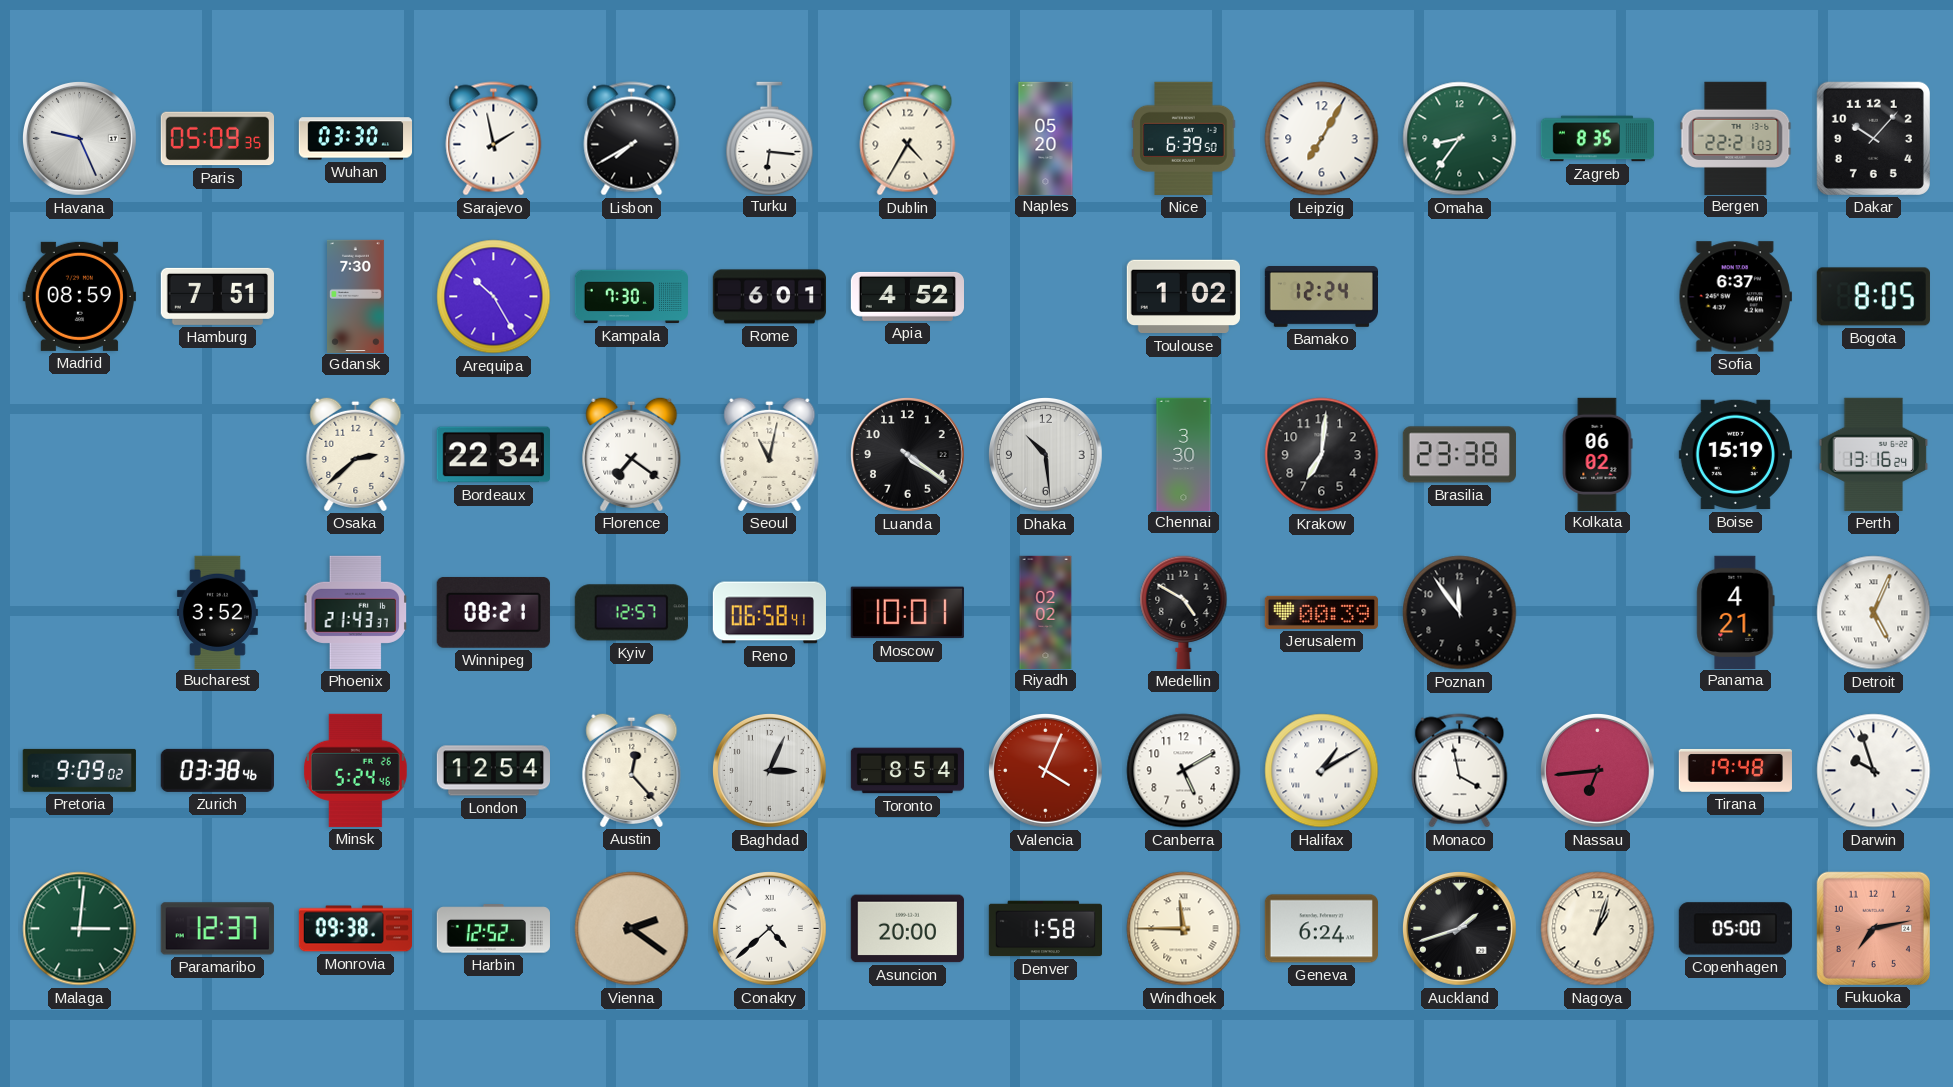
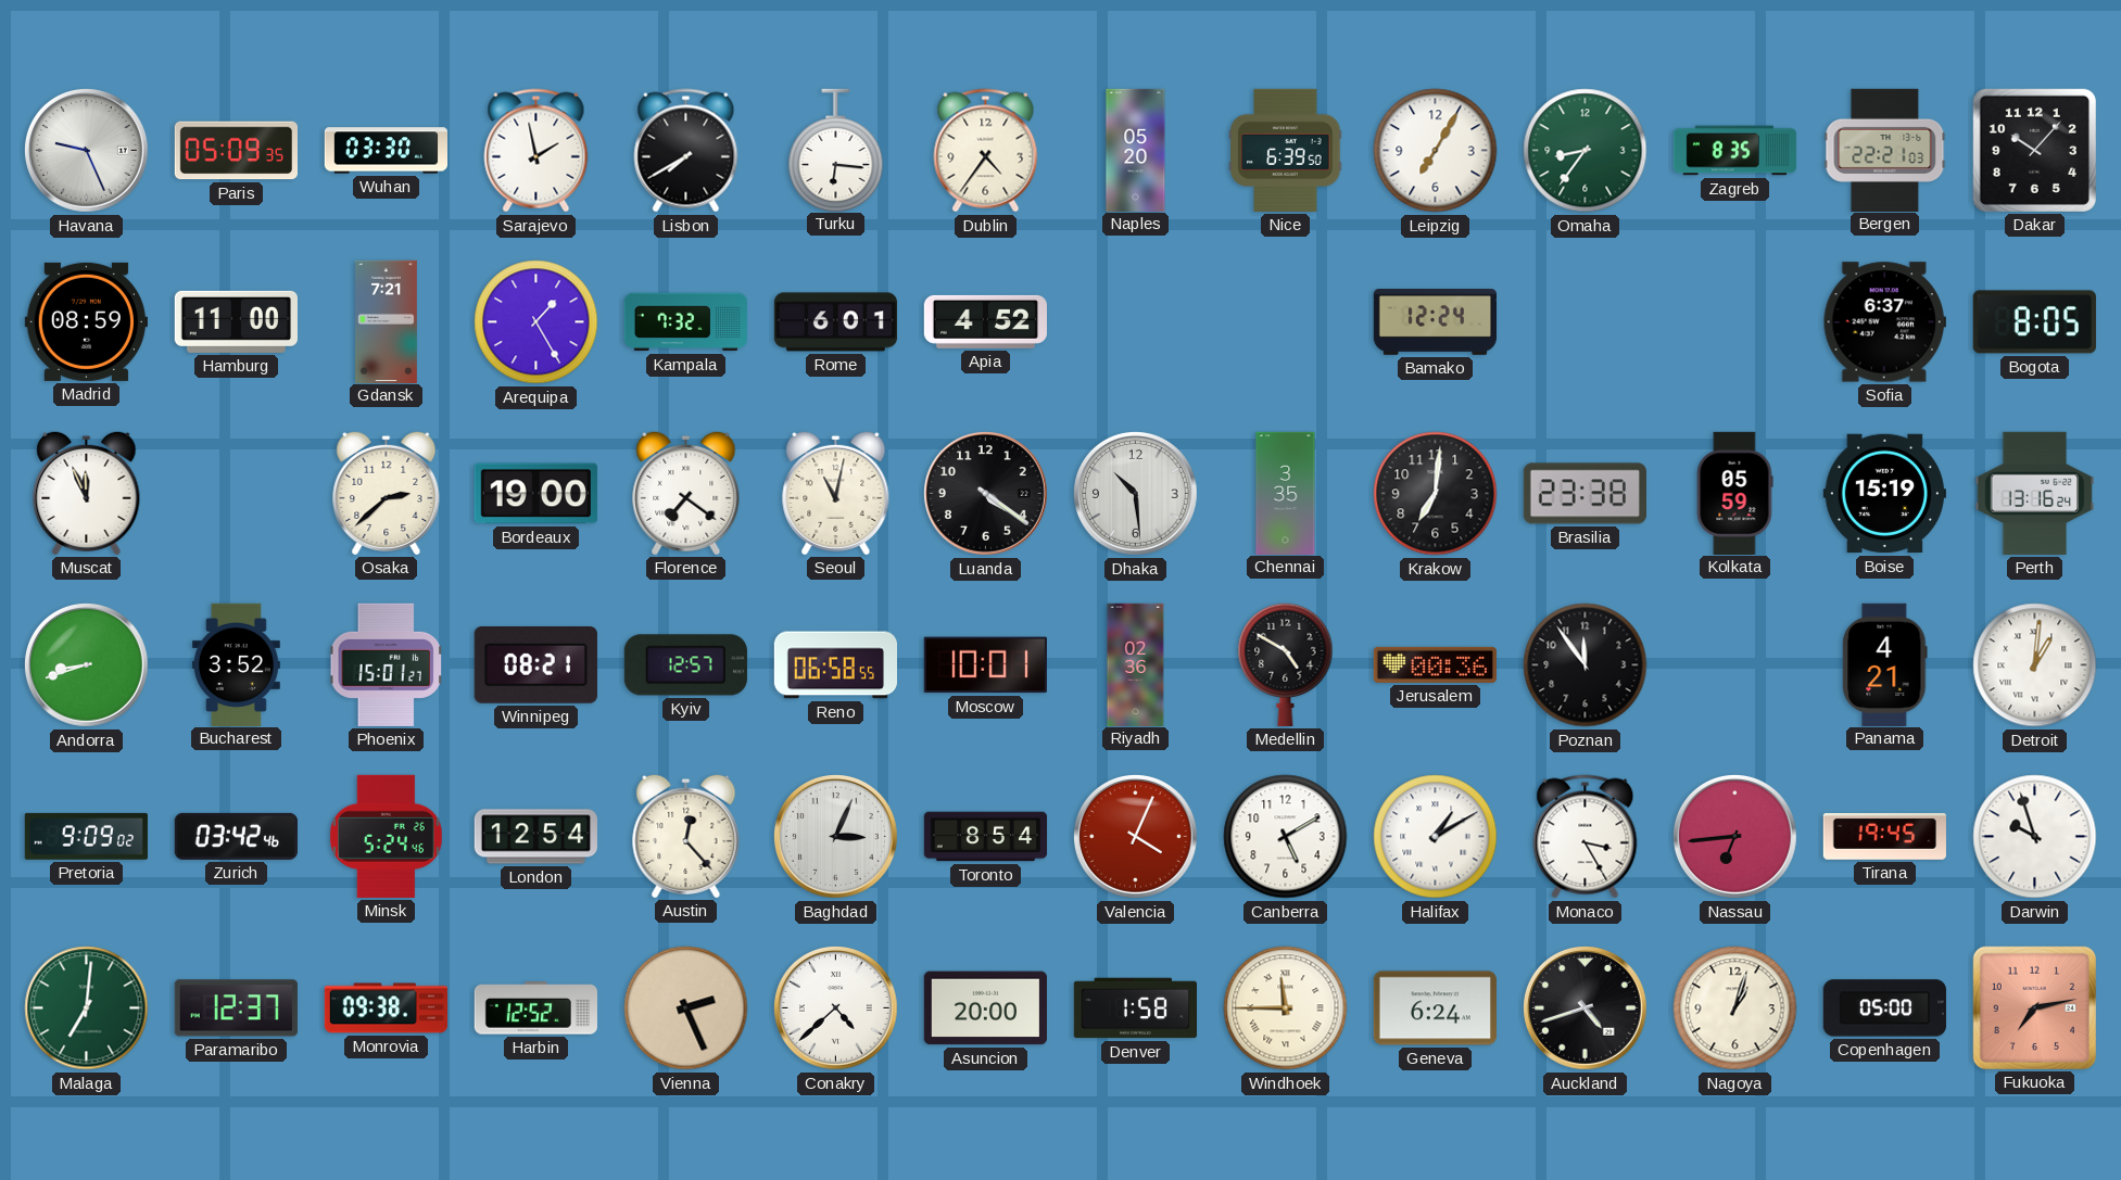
Dublin: 4:35 -> 4:36
Hamburg: 7:51 -> 11:00
Gdansk: 7:30 -> 7:21
Arequipa: 10:25 -> 1:25
Kampala: 7:30 -> 7:32
Toulouse: 1:02 -> none
Muscat: none -> 11:56
Bordeaux: 22:34 -> 19:00
Chennai: 3:30 -> 3:35
Kolkata: 06:02 -> 05:59
Andorra: none -> 8:42
Phoenix: 21:43 -> 15:01
Reno: 06:58:41 -> 06:58:55
Riyadh: 02:02 -> 02:36
Jerusalem: 00:39 -> 00:36
Detroit: 5:04 -> 1:01
Zurich: 03:38 -> 03:42
Monaco: 3:58 -> 3:25
Tirana: 19:48 -> 19:45
Malaga: 3:01 -> 7:01
Vienna: 2:21 -> 2:26
Auckland: 1:42 -> 4:42
